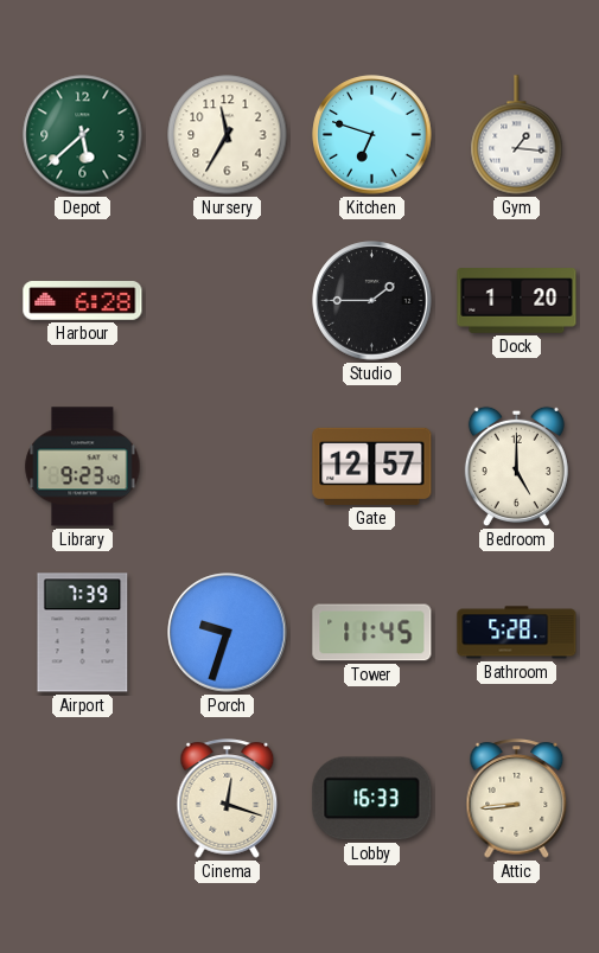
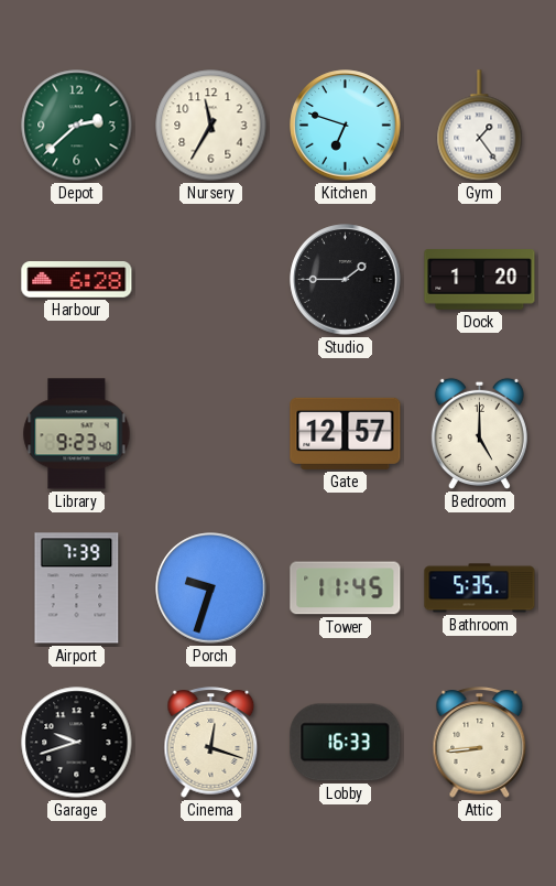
Depot: 5:38 -> 2:38
Gym: 1:16 -> 1:24
Bathroom: 5:28 -> 5:35
Garage: none -> 9:42
